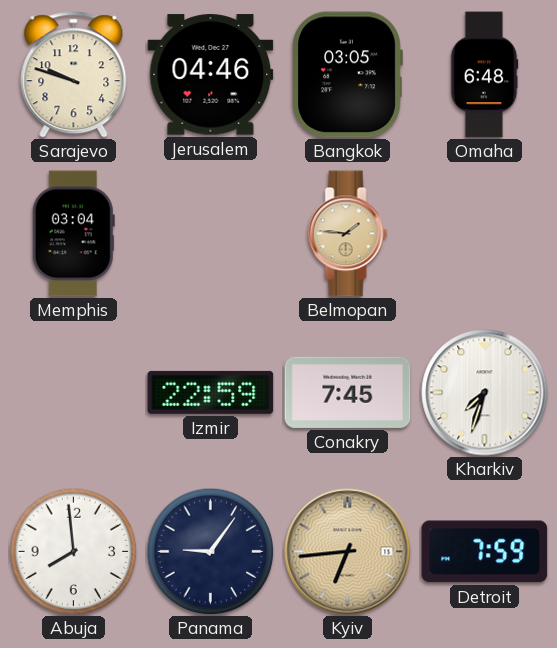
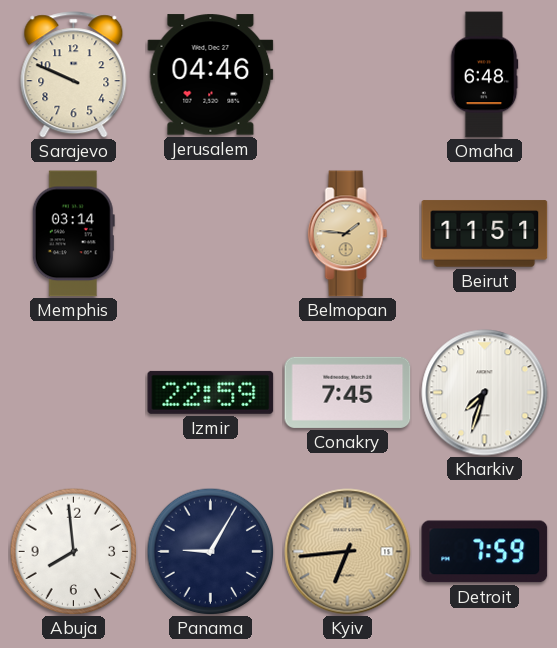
Sarajevo: 9:48 -> 9:49
Bangkok: 03:05 -> none
Memphis: 03:04 -> 03:14
Beirut: none -> 11:51
Panama: 9:06 -> 9:05
